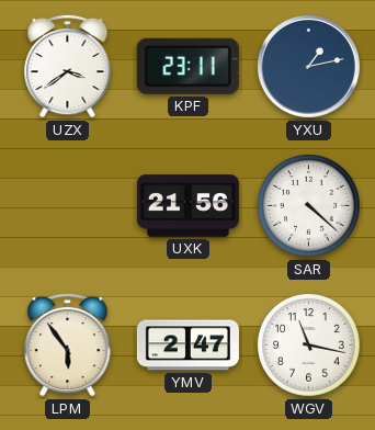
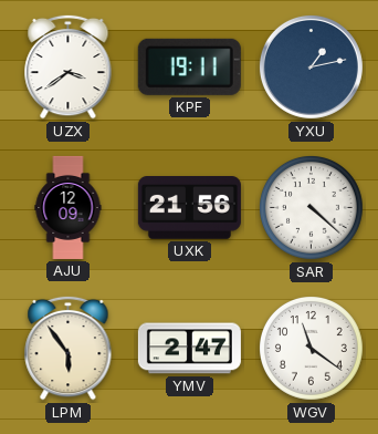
KPF: 23:11 -> 19:11
AJU: none -> 12:09
WGV: 11:17 -> 11:21
